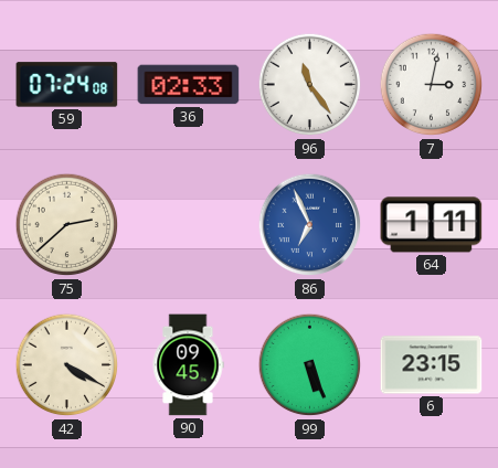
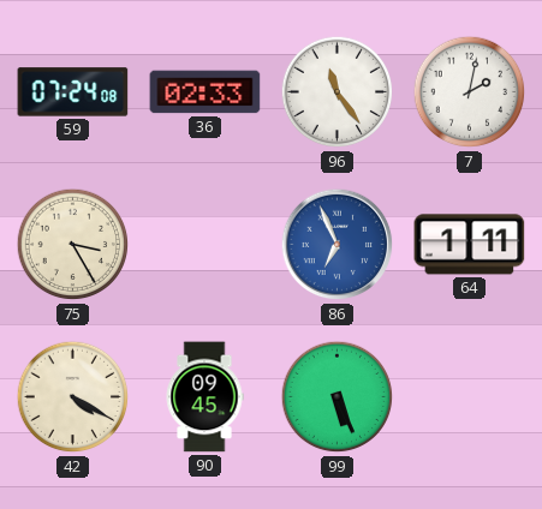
7: 3:02 -> 2:02
75: 2:38 -> 3:25
6: 23:15 -> none
